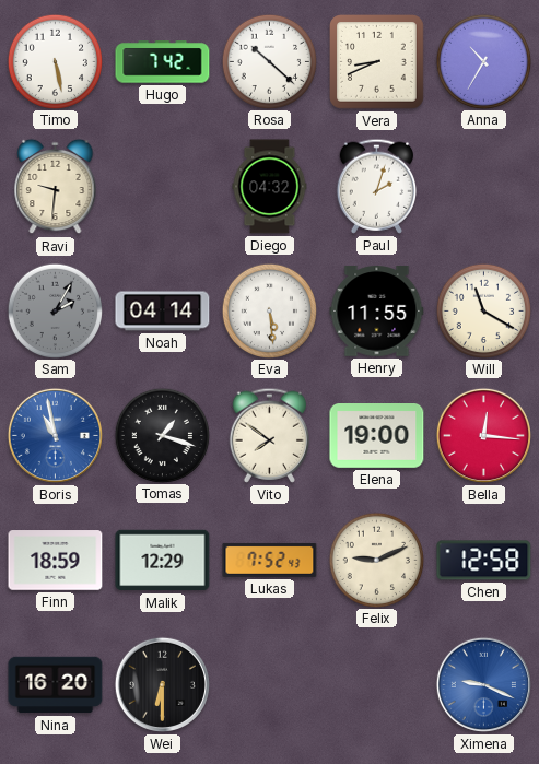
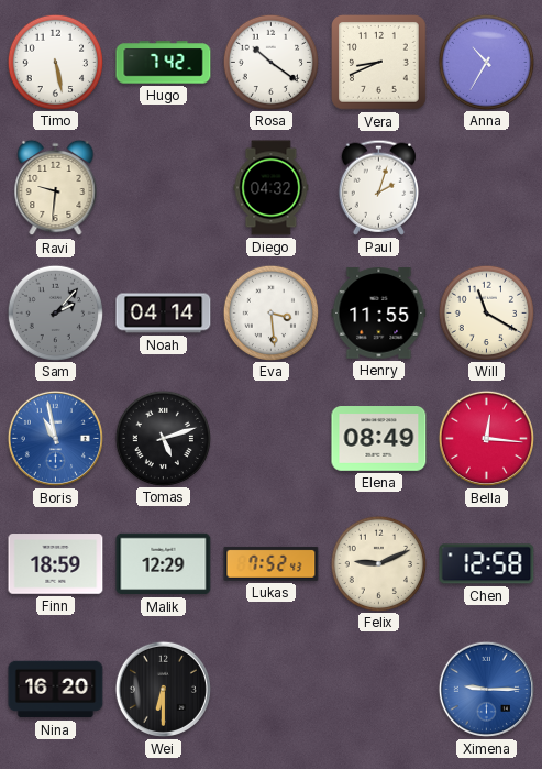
Rosa: 10:22 -> 10:21
Sam: 2:05 -> 2:07
Eva: 5:29 -> 3:29
Tomas: 1:18 -> 5:12
Vito: 7:51 -> none
Elena: 19:00 -> 08:49
Ximena: 9:19 -> 9:15
